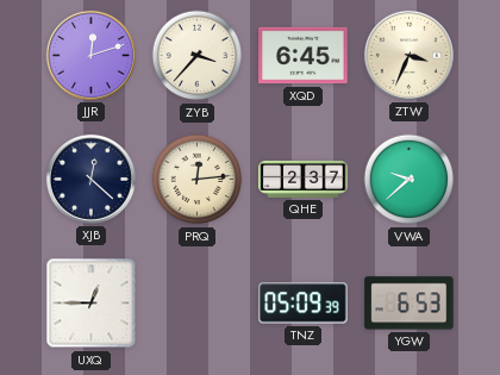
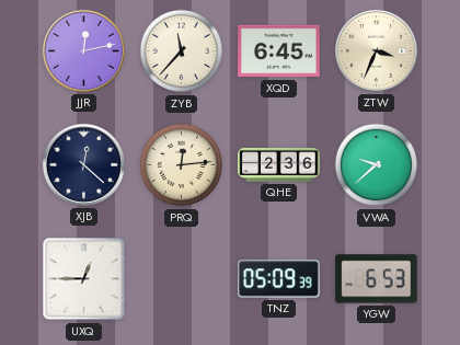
JJR: 12:12 -> 12:13
ZYB: 3:37 -> 11:37
QHE: 2:37 -> 2:36
